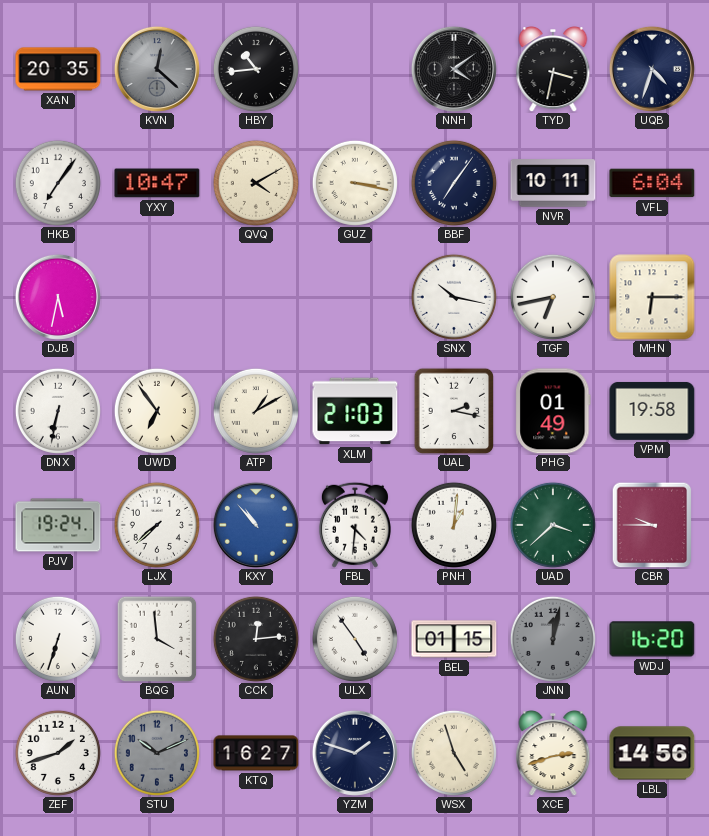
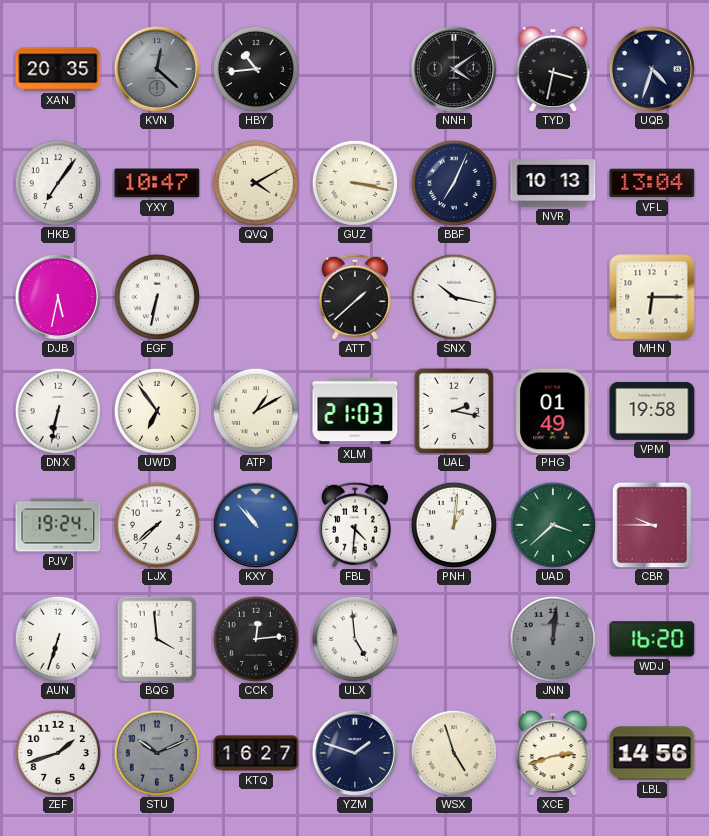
BBF: 7:06 -> 7:04
NVR: 10:11 -> 10:13
VFL: 6:04 -> 13:04
EGF: none -> 6:32
ATT: none -> 1:38
TGF: 6:43 -> none
ULX: 4:54 -> 4:59
BEL: 01:15 -> none
JNN: 12:02 -> 12:01
